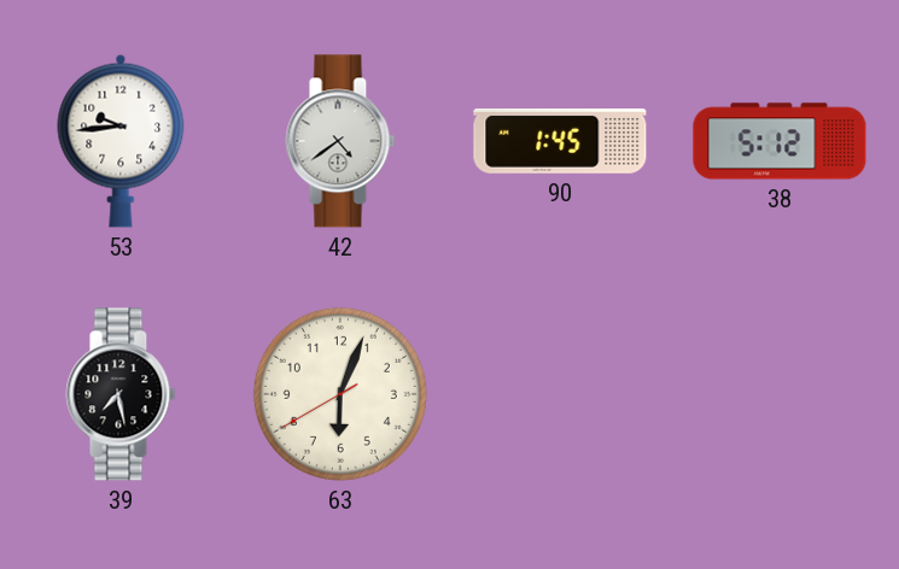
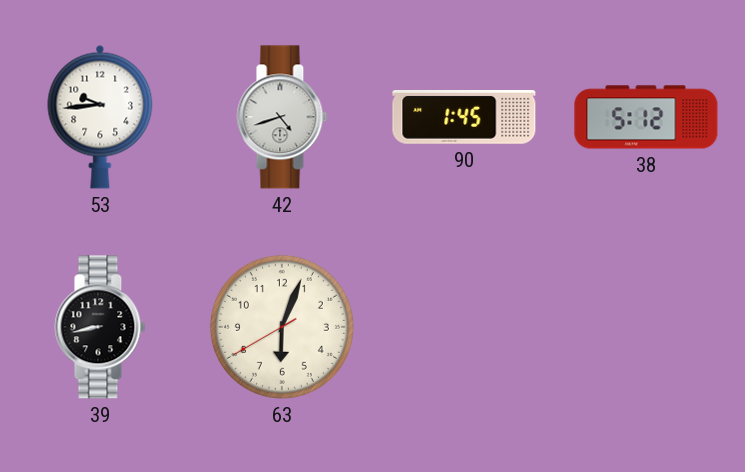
42: 4:39 -> 4:42
39: 7:28 -> 8:43
